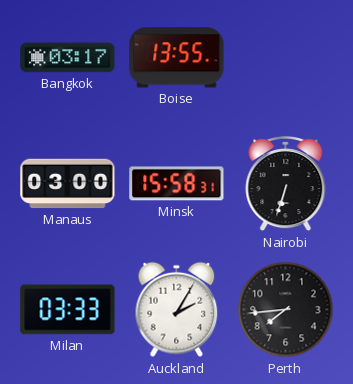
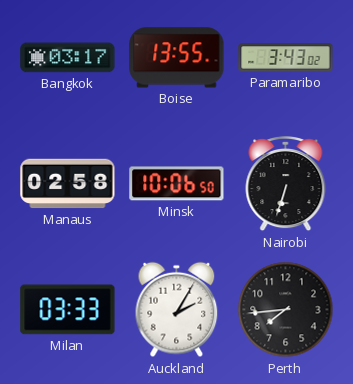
Paramaribo: none -> 3:43
Manaus: 03:00 -> 02:58
Minsk: 15:58 -> 10:06
